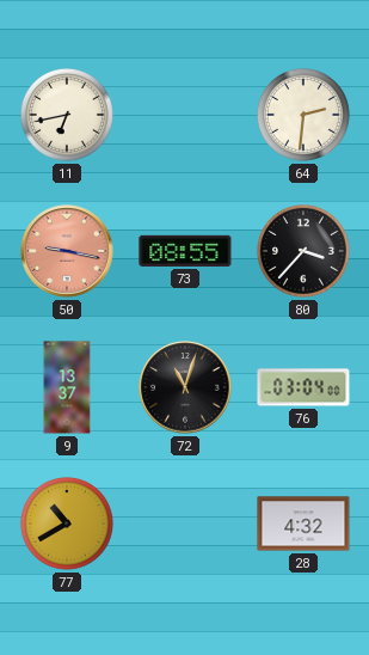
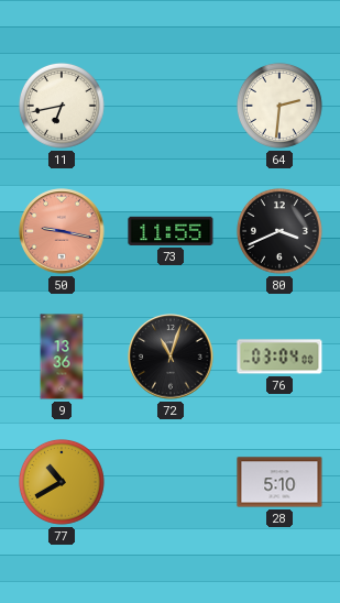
73: 08:55 -> 11:55
80: 3:37 -> 3:41
9: 13:37 -> 13:36
28: 4:32 -> 5:10
